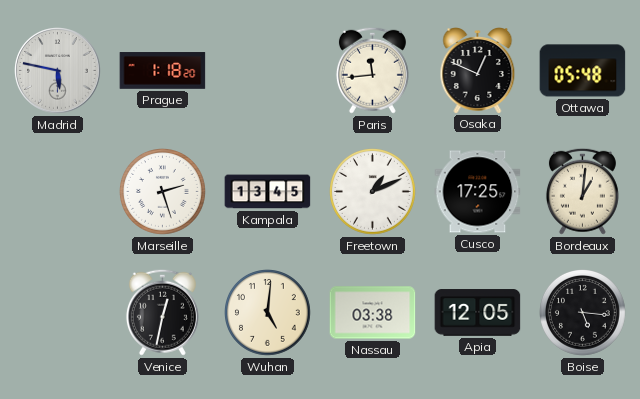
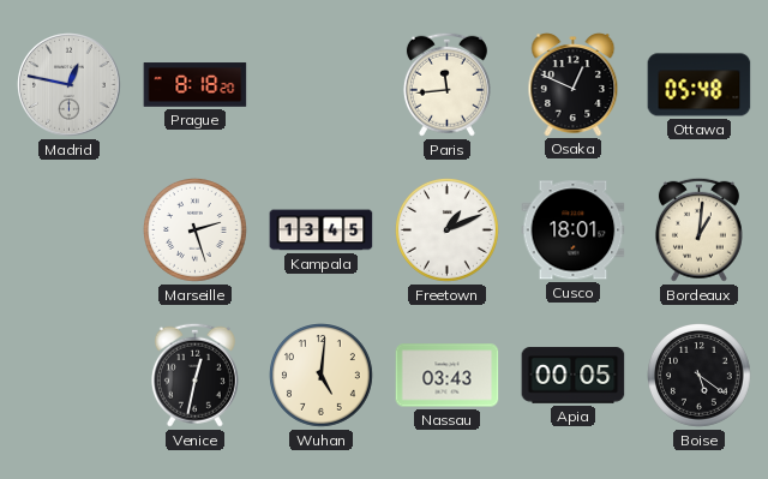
Madrid: 5:47 -> 12:47
Prague: 1:18 -> 8:18
Cusco: 17:25 -> 18:01
Nassau: 03:38 -> 03:43
Apia: 12:05 -> 00:05
Boise: 5:16 -> 5:21
